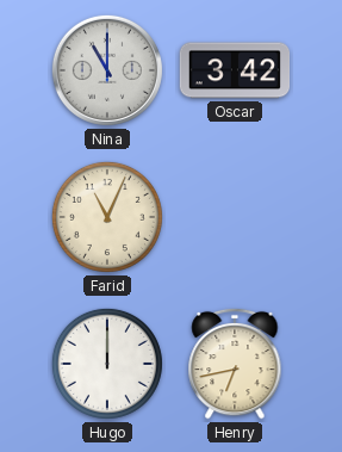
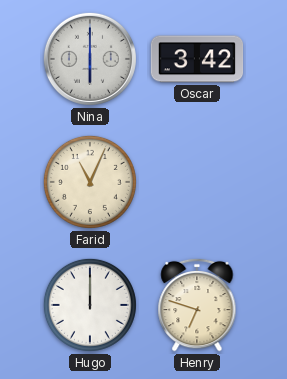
Nina: 11:00 -> 6:00
Henry: 6:43 -> 6:48
